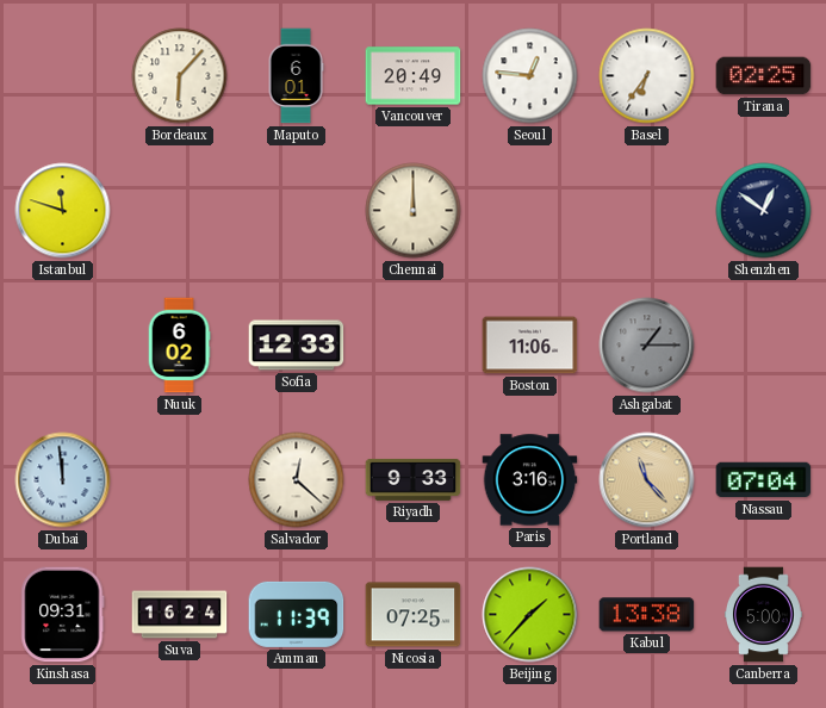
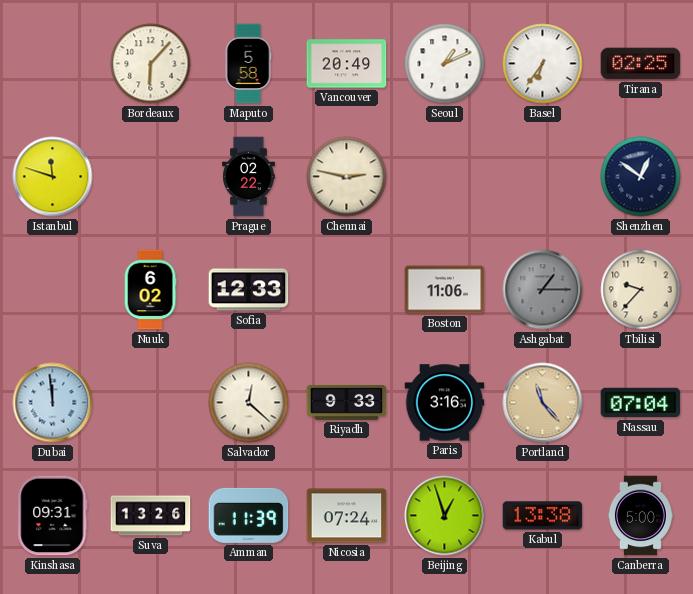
Maputo: 6:01 -> 5:58
Seoul: 12:46 -> 1:11
Prague: none -> 02:22
Chennai: 12:00 -> 2:47
Tbilisi: none -> 9:37
Suva: 16:24 -> 13:26
Nicosia: 07:25 -> 07:24
Beijing: 1:37 -> 12:57
